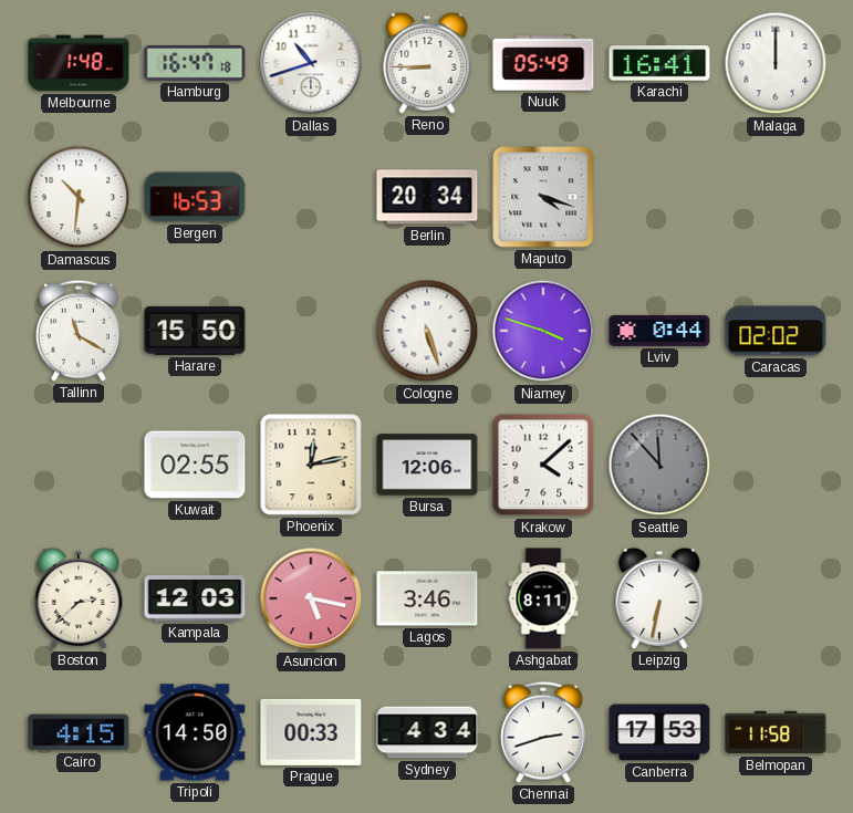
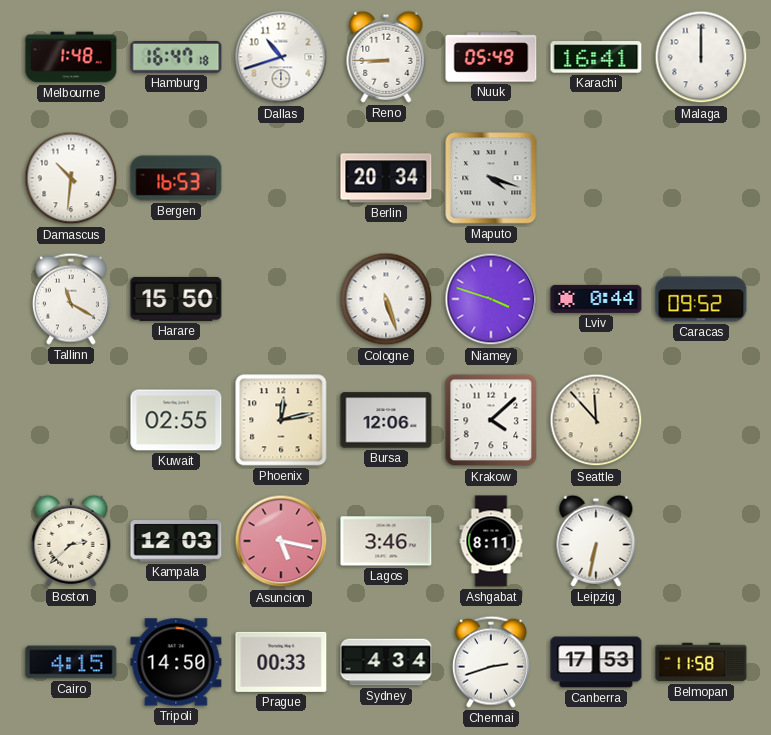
Caracas: 02:02 -> 09:52
Seattle dial: grey -> cream
